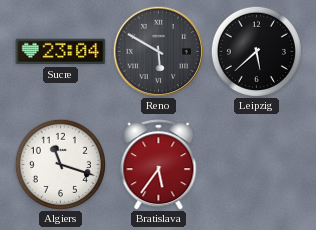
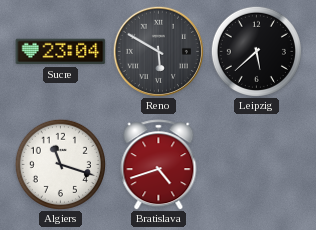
Bratislava: 5:36 -> 4:42
